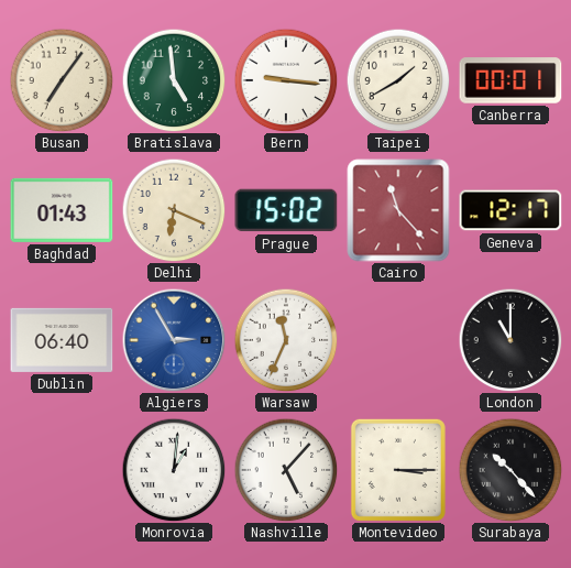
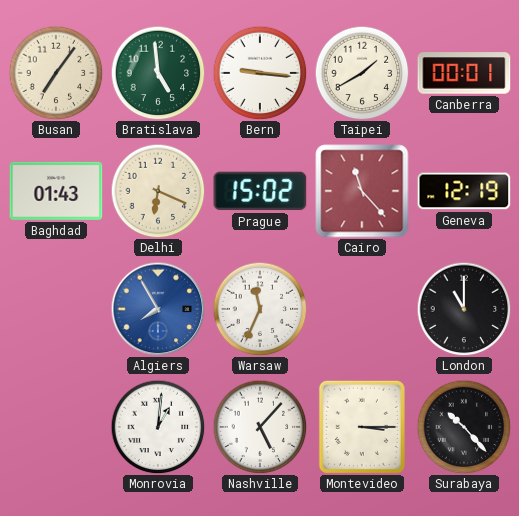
Geneva: 12:17 -> 12:19
Dublin: 06:40 -> none
Algiers: 2:55 -> 7:55
